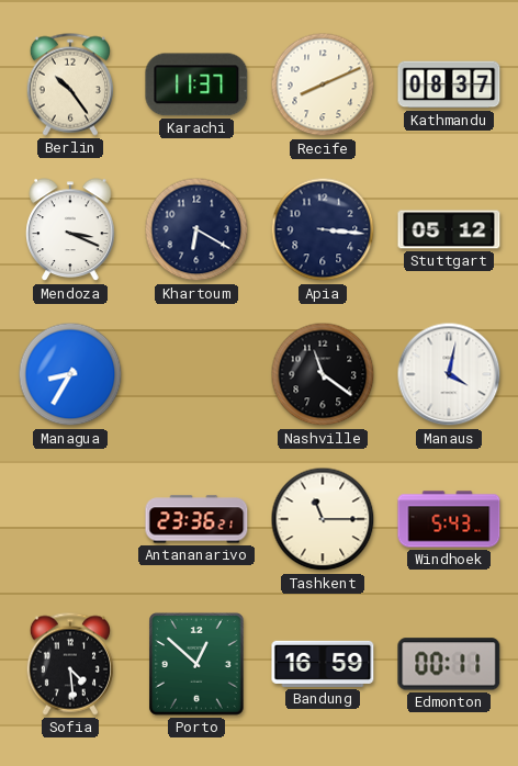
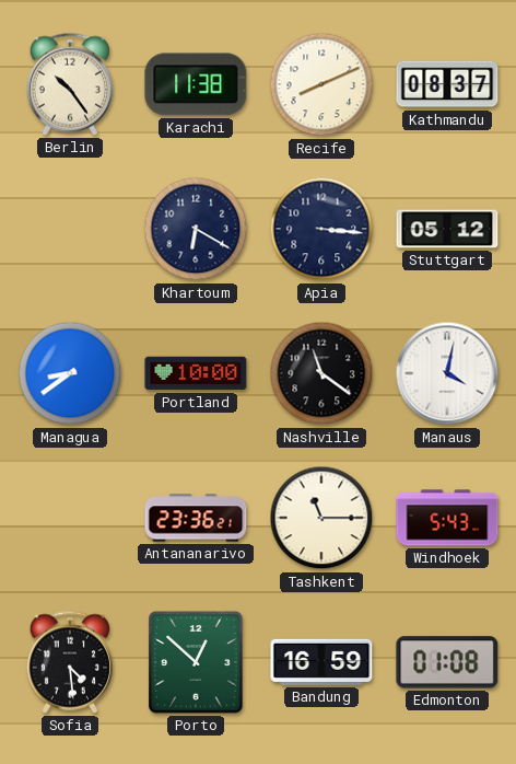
Karachi: 11:37 -> 11:38
Mendoza: 3:19 -> none
Managua: 8:35 -> 8:39
Portland: none -> 10:00
Edmonton: 00:11 -> 01:08
